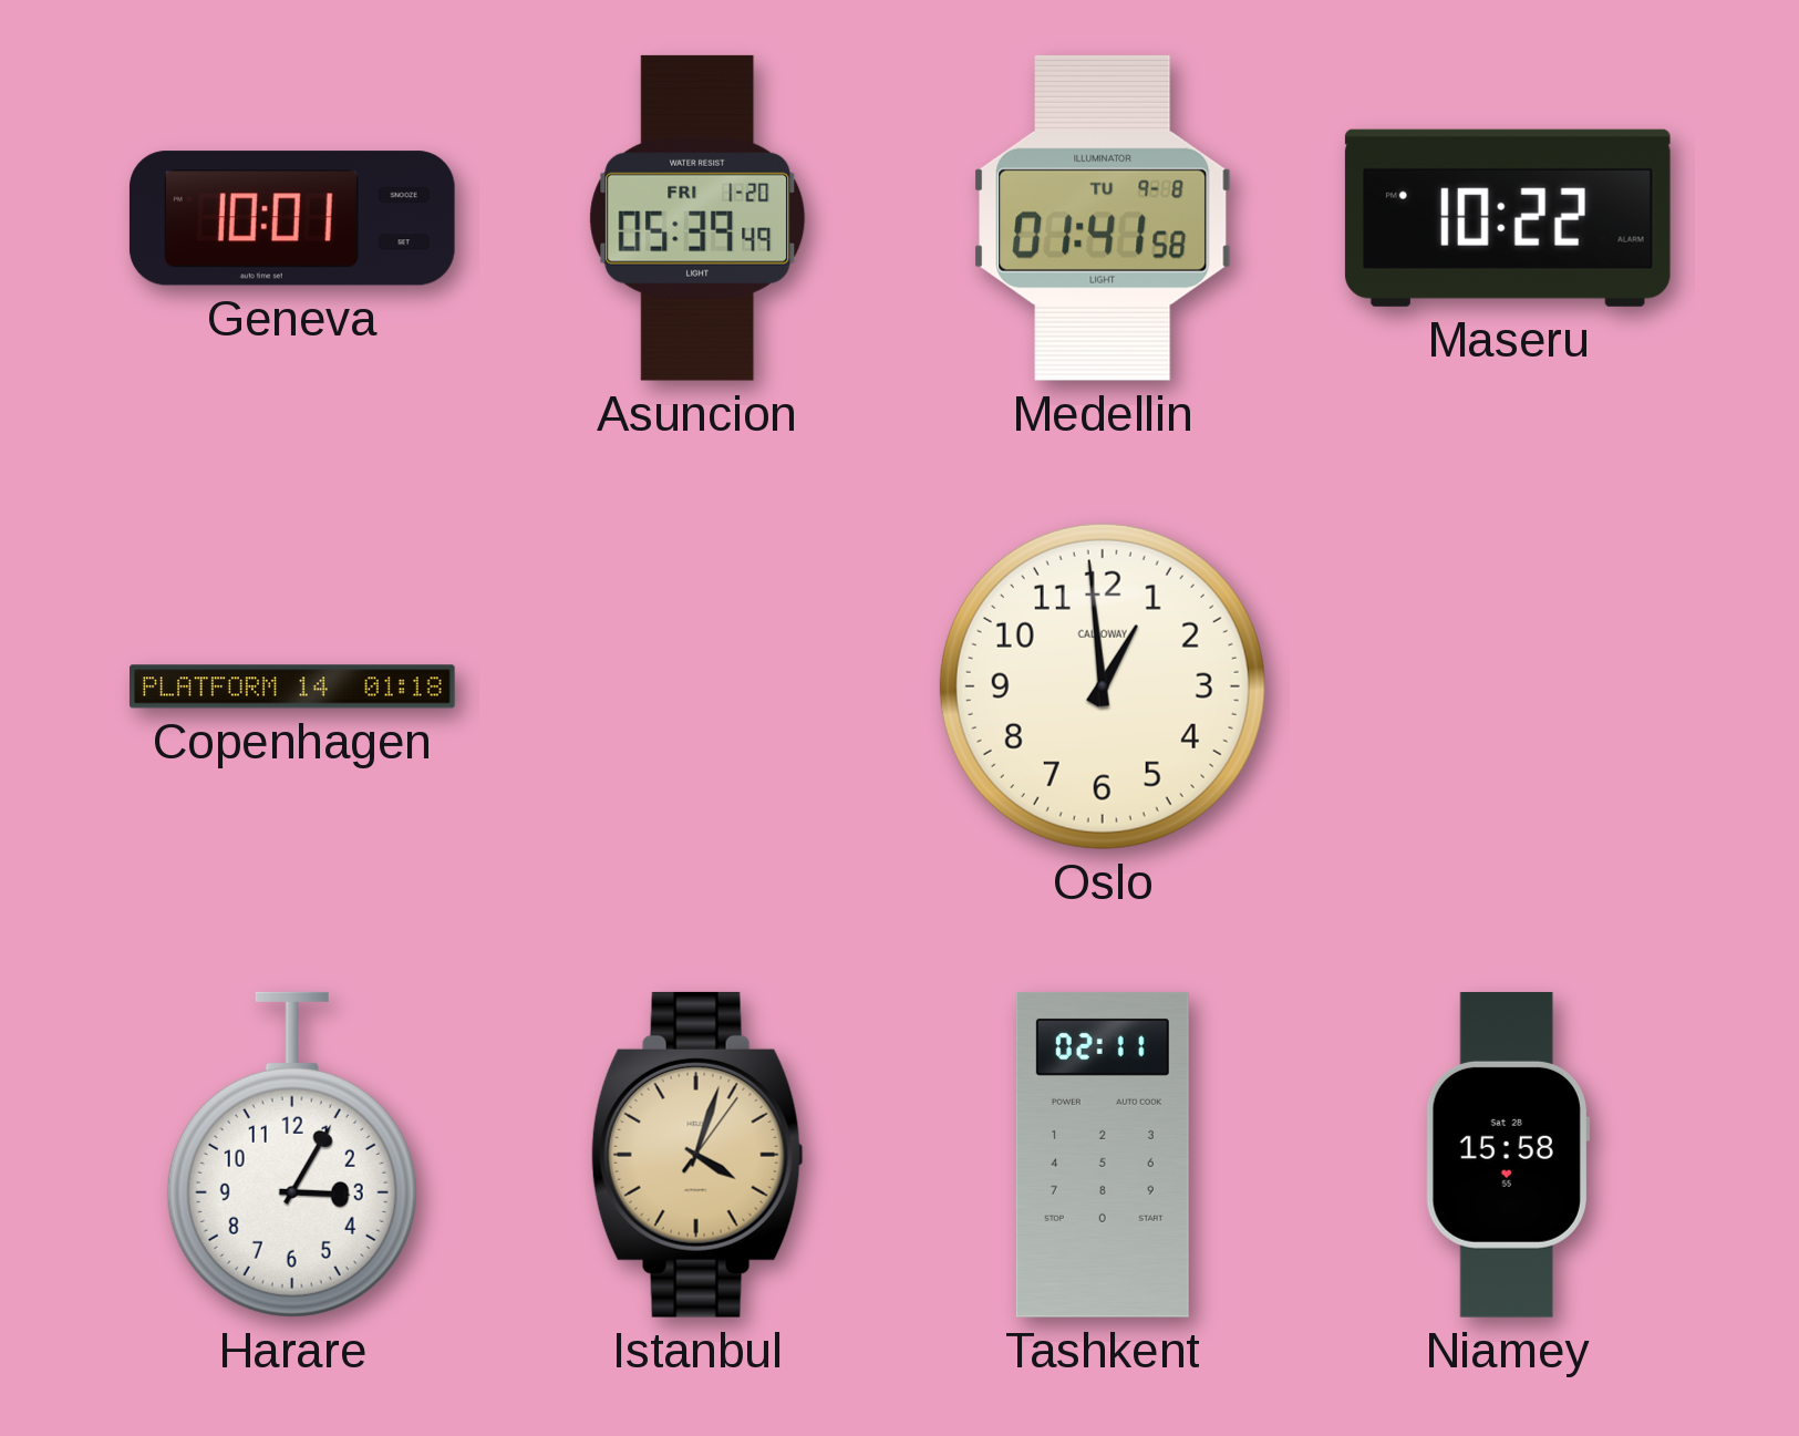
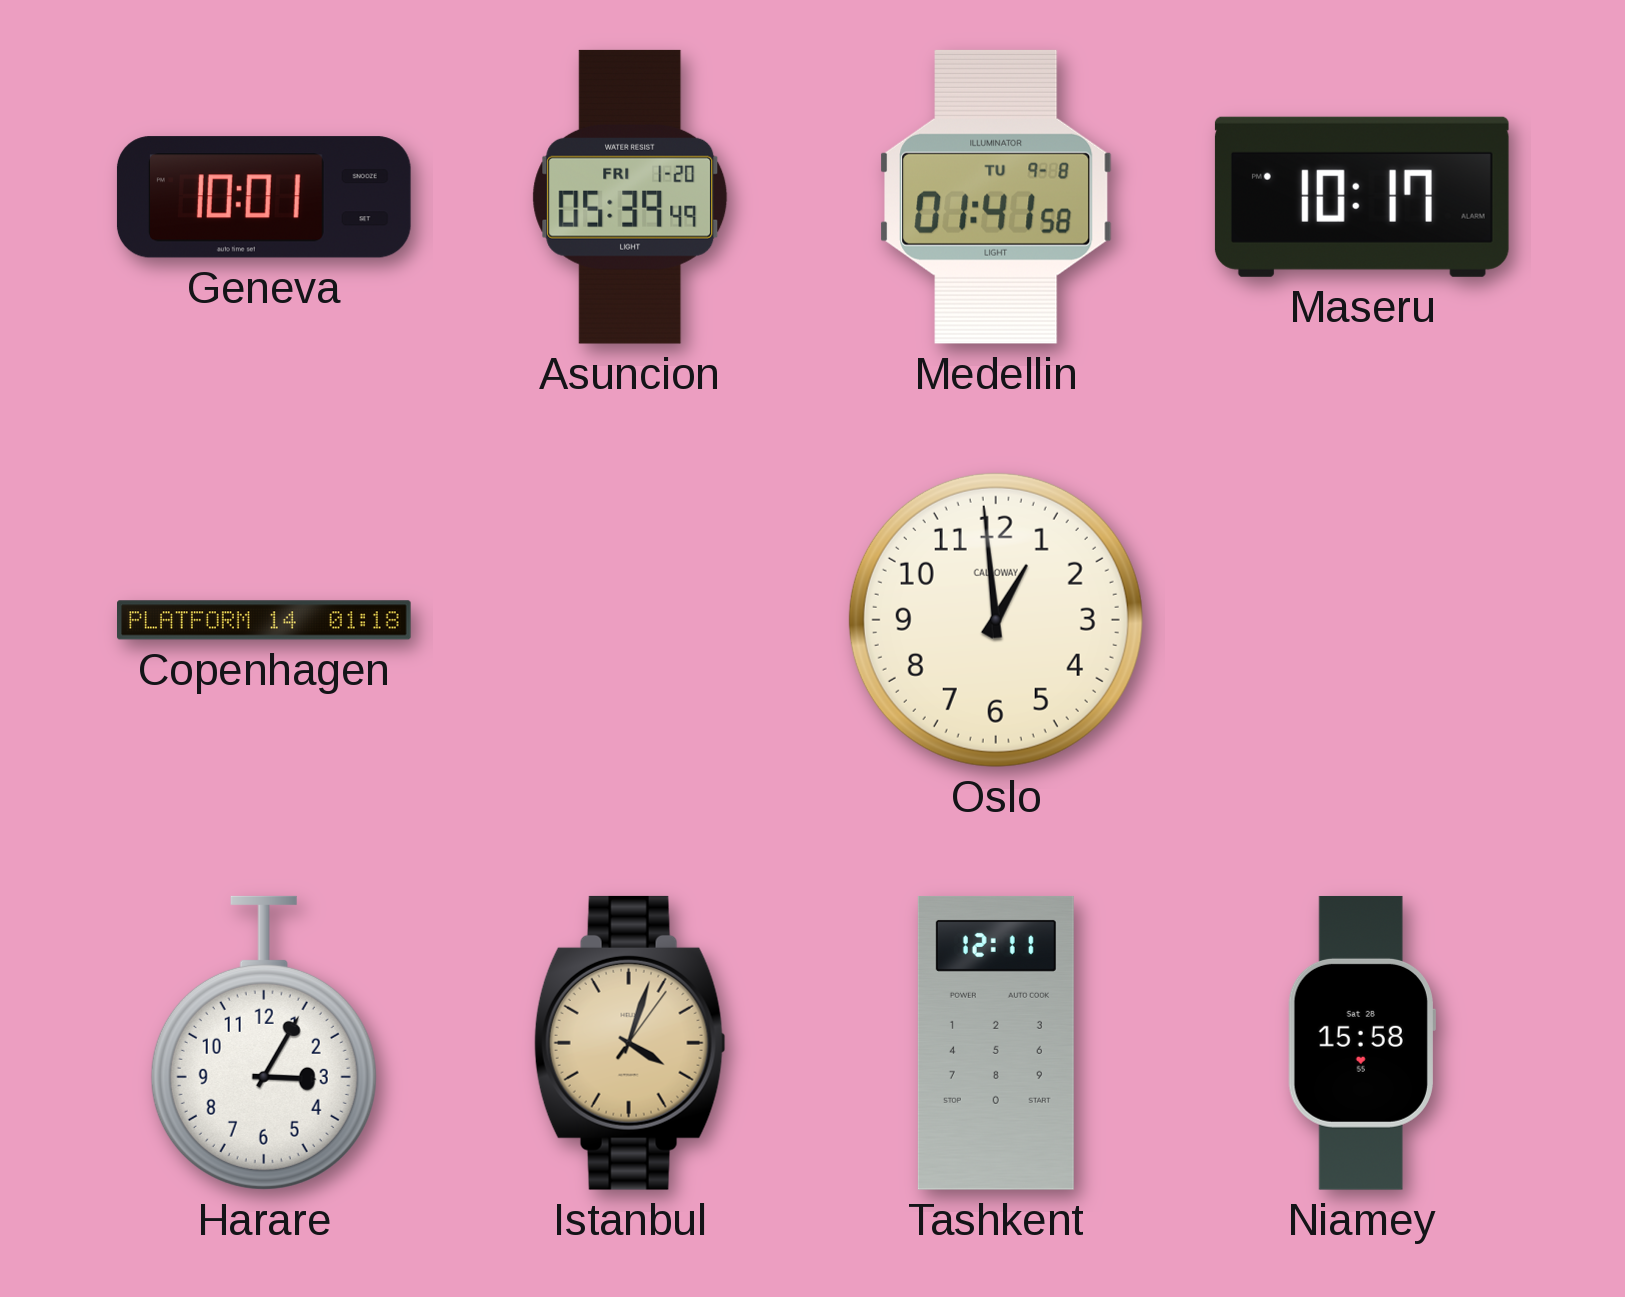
Maseru: 10:22 -> 10:17
Tashkent: 02:11 -> 12:11
